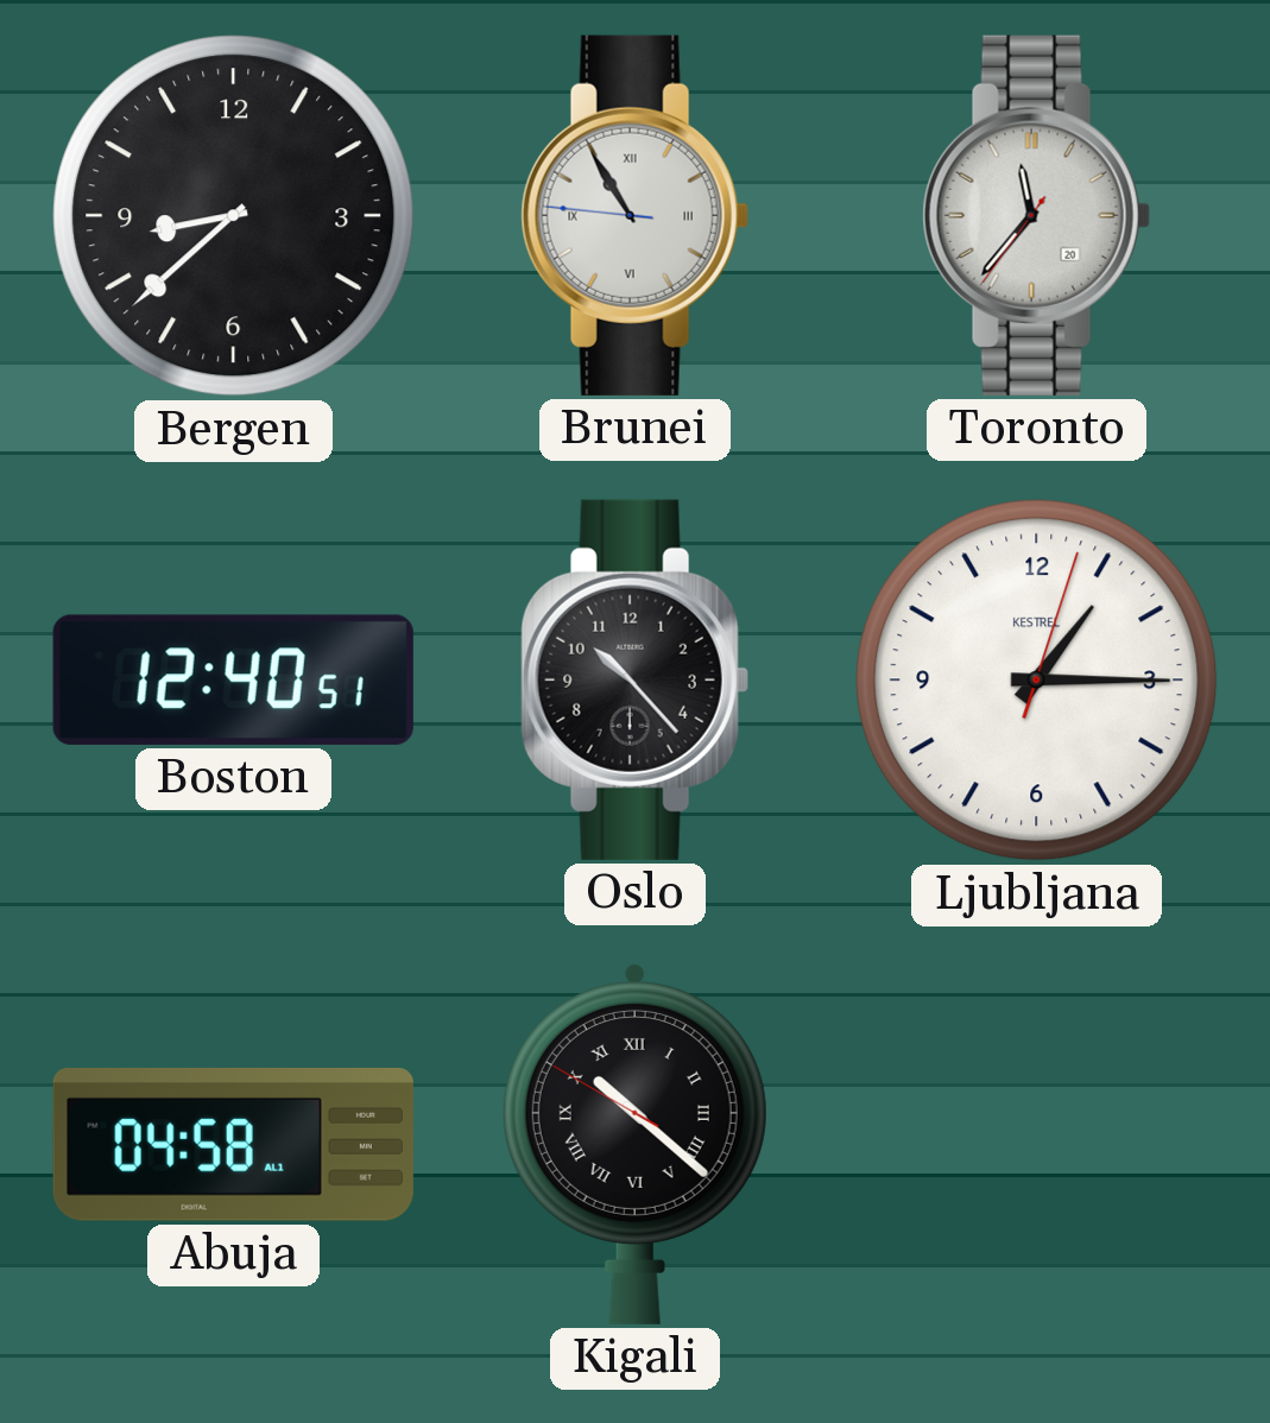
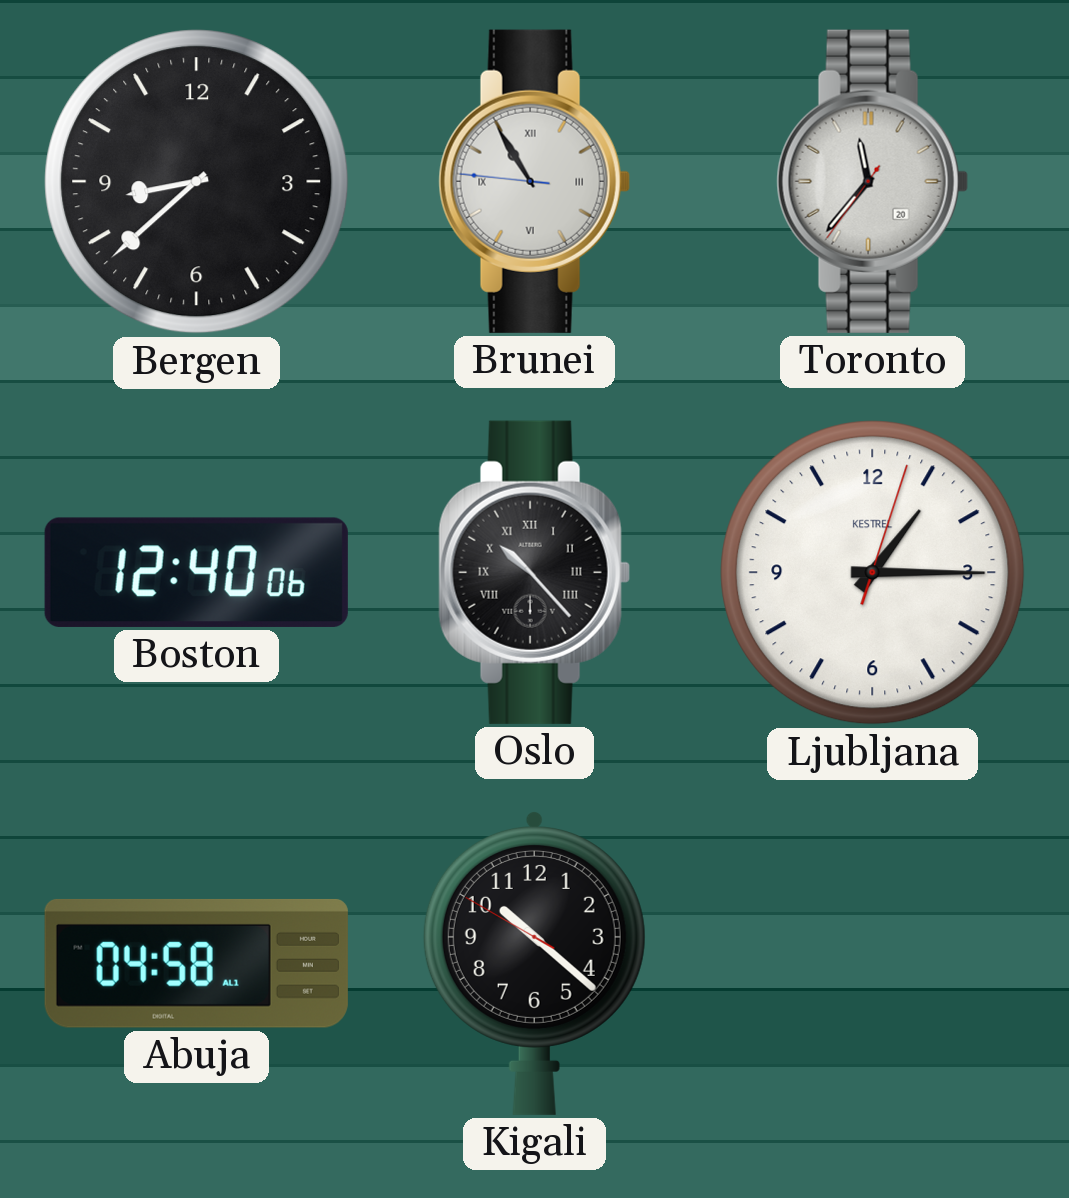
Boston: 12:40:51 -> 12:40:06
Oslo numerals: Arabic -> Roman
Kigali numerals: Roman -> Arabic
